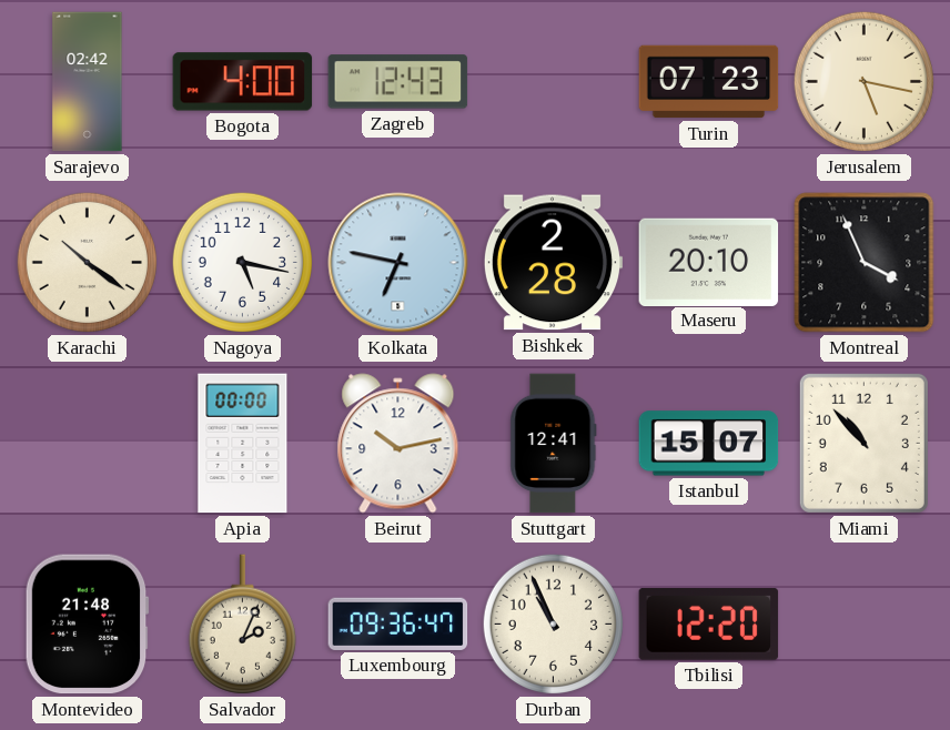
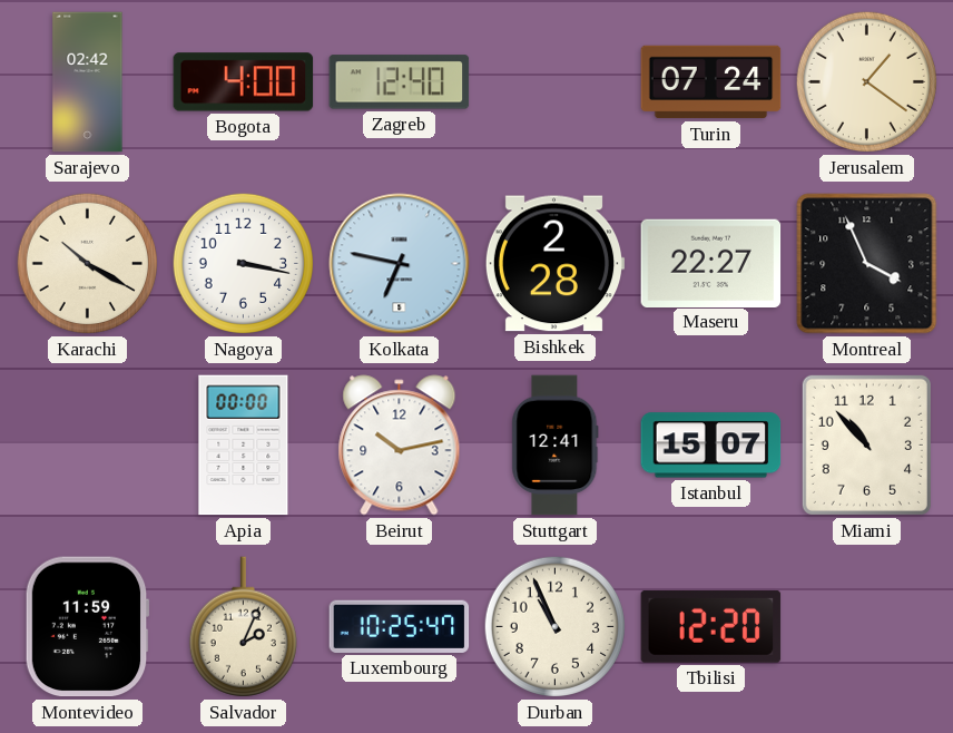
Zagreb: 12:43 -> 12:40
Turin: 07:23 -> 07:24
Jerusalem: 5:17 -> 1:21
Karachi: 10:21 -> 10:20
Nagoya: 5:17 -> 3:17
Maseru: 20:10 -> 22:27
Montevideo: 21:48 -> 11:59
Luxembourg: 09:36 -> 10:25
